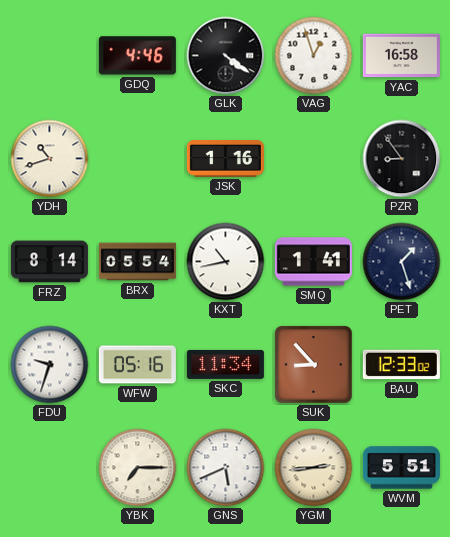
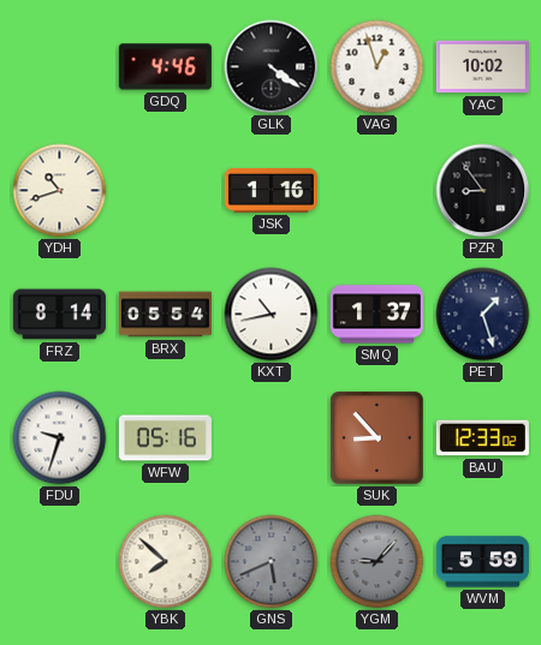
YAC: 16:58 -> 10:02
SMQ: 1:41 -> 1:37
SKC: 11:34 -> none
YBK: 7:15 -> 7:52
GNS dial: white -> grey
YGM: 2:44 -> 9:07
YGM dial: cream -> grey
WVM: 5:51 -> 5:59
